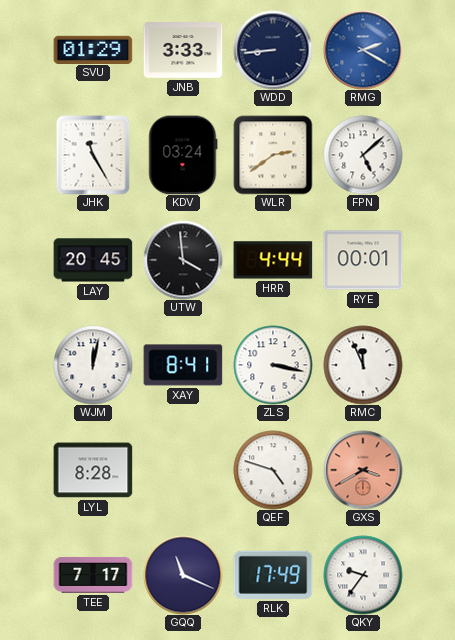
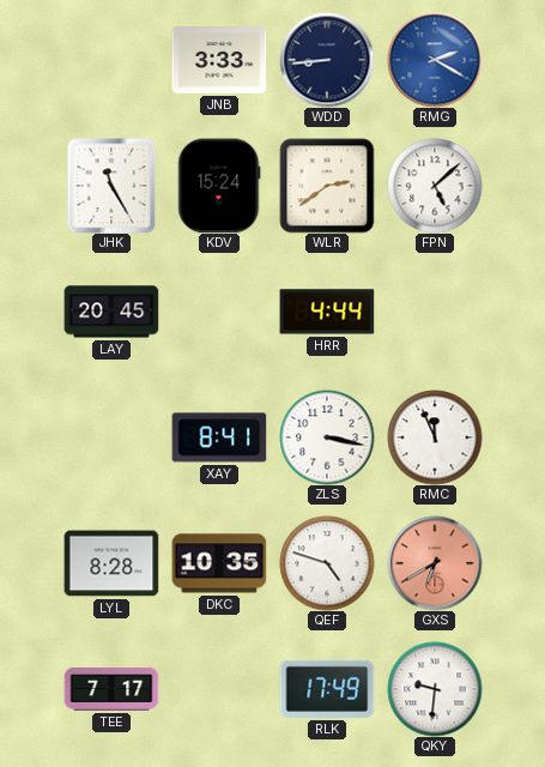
SVU: 01:29 -> none
KDV: 03:24 -> 15:24
UTW: 3:59 -> none
RYE: 00:01 -> none
WJM: 12:02 -> none
DKC: none -> 10:35
GXS: 3:40 -> 6:40
GQQ: 11:19 -> none
QKY: 9:36 -> 9:31
